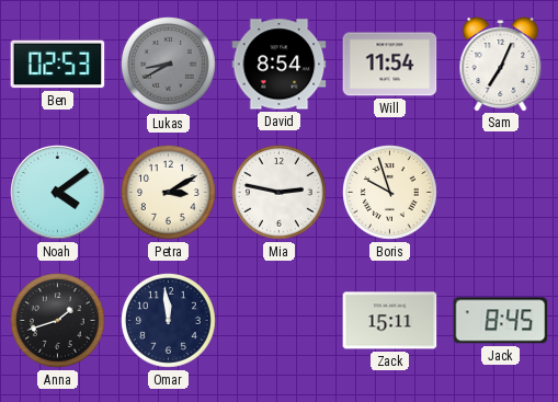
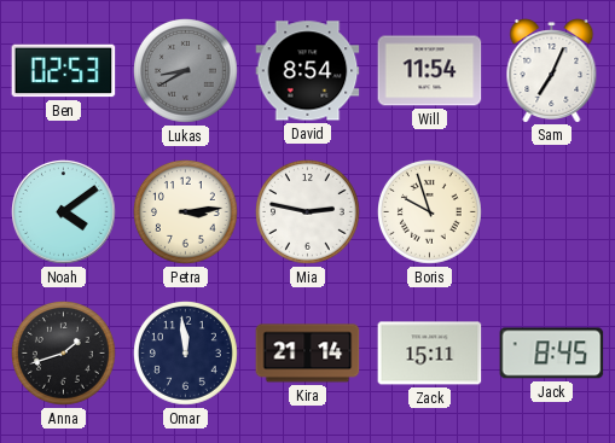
Petra: 3:10 -> 3:14
Kira: none -> 21:14
